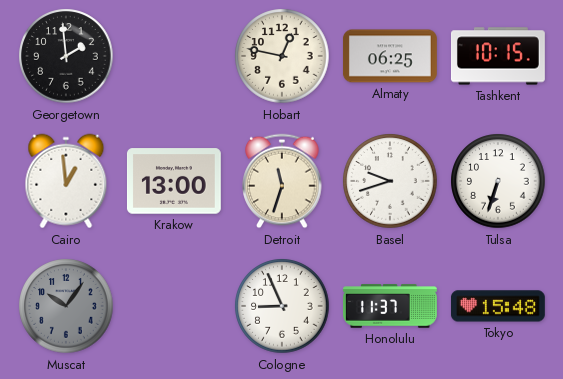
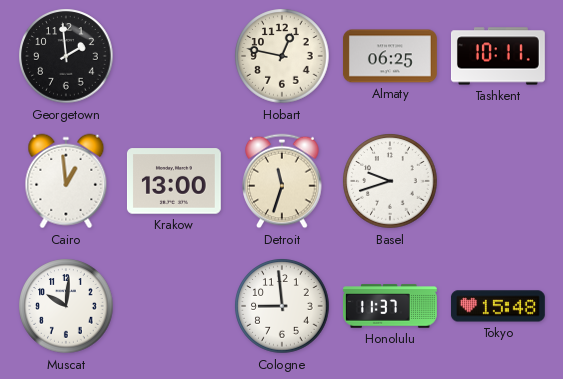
Tashkent: 10:15 -> 10:11
Tulsa: 6:33 -> none
Muscat: 10:06 -> 10:01
Muscat dial: grey -> white
Cologne: 8:56 -> 8:59
